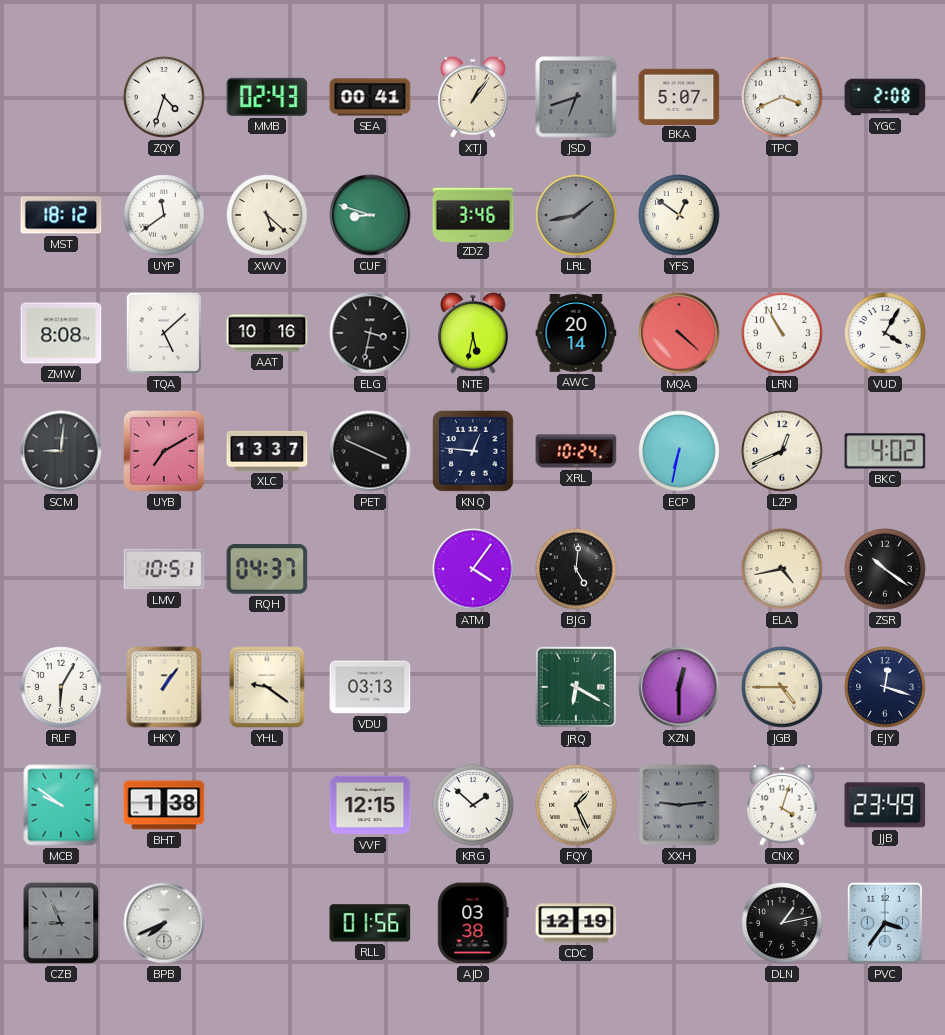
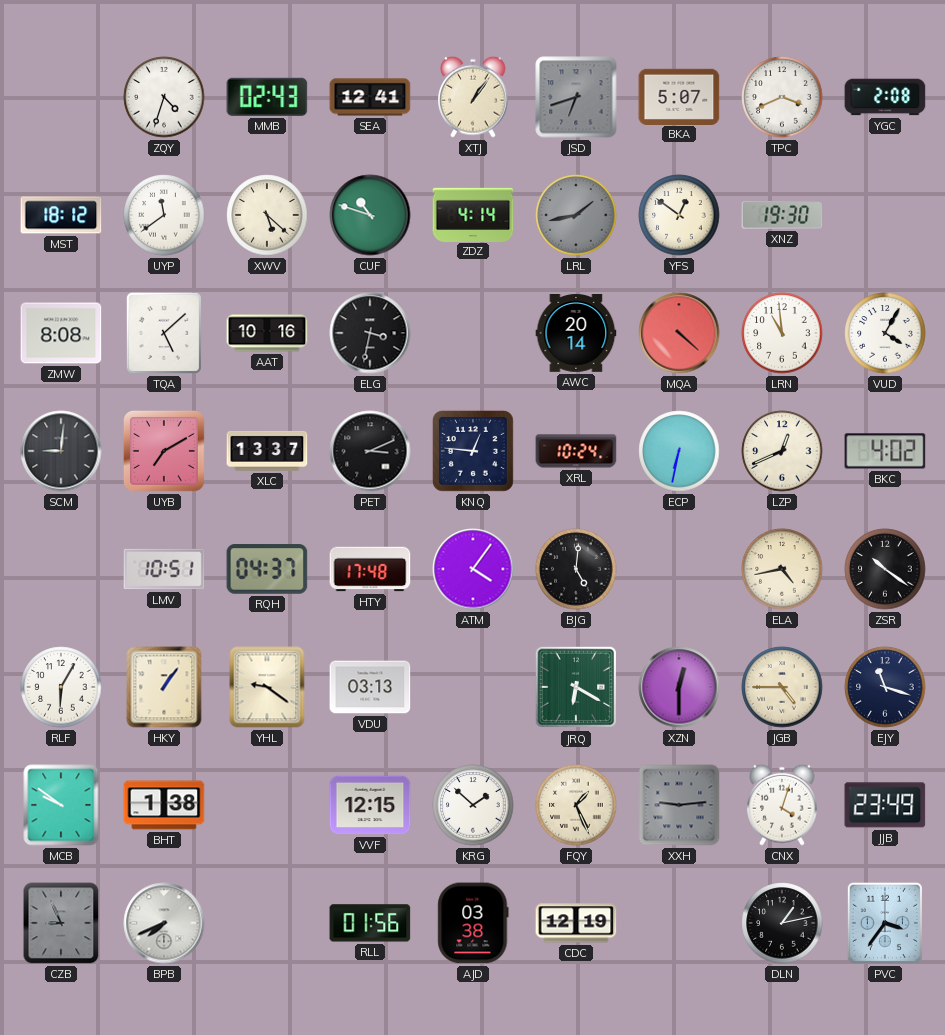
SEA: 00:41 -> 12:41
CUF: 8:48 -> 10:48
ZDZ: 3:46 -> 4:14
XNZ: none -> 19:30
NTE: 5:32 -> none
LRN: 10:55 -> 10:59
PET: 3:49 -> 3:11
HTY: none -> 17:48
EJY: 12:18 -> 11:18
